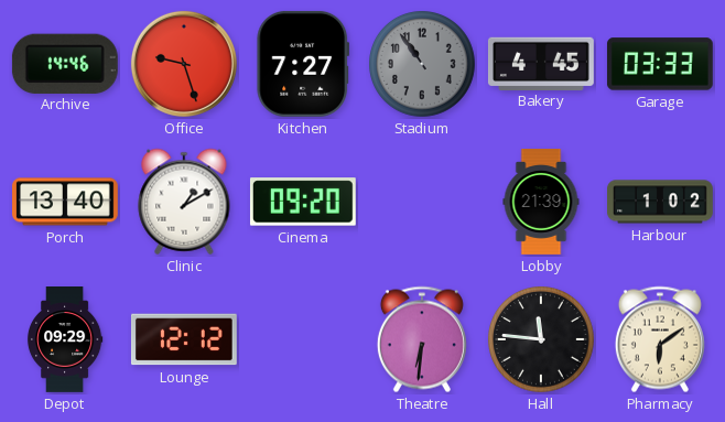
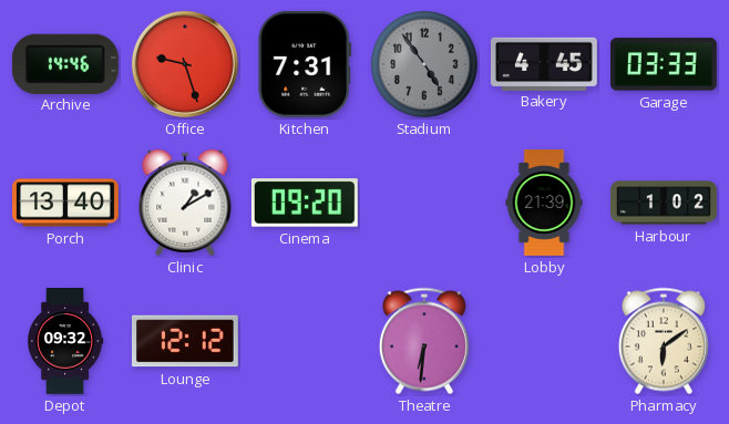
Kitchen: 7:27 -> 7:31
Stadium: 10:54 -> 4:54
Depot: 09:29 -> 09:32
Hall: 11:46 -> none
